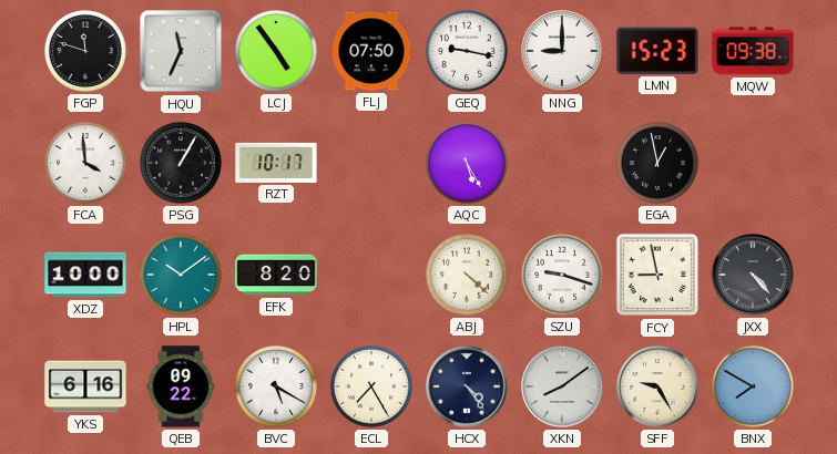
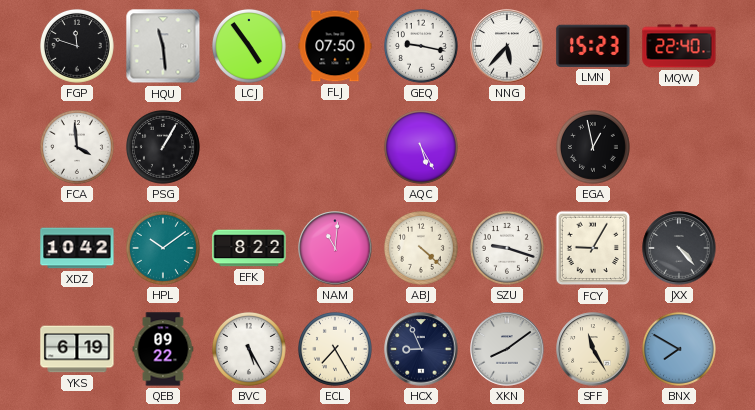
HQU: 11:34 -> 11:29
NNG: 9:00 -> 5:37
MQW: 09:38 -> 22:40
RZT: 10:17 -> none
XDZ: 10:00 -> 10:42
EFK: 8:20 -> 8:22
NAM: none -> 11:01
FCY: 8:58 -> 9:05
YKS: 6:16 -> 6:19
BVC: 5:20 -> 5:25
HCX: 4:24 -> 8:56
SFF: 9:25 -> 11:25
